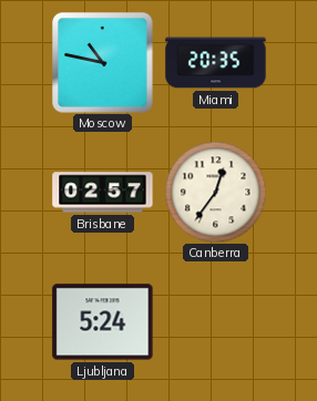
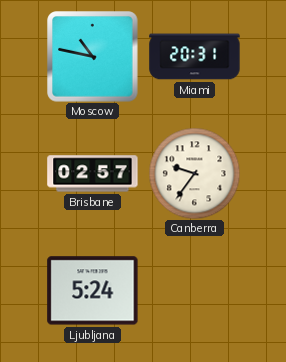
Miami: 20:35 -> 20:31
Canberra: 12:36 -> 9:36
